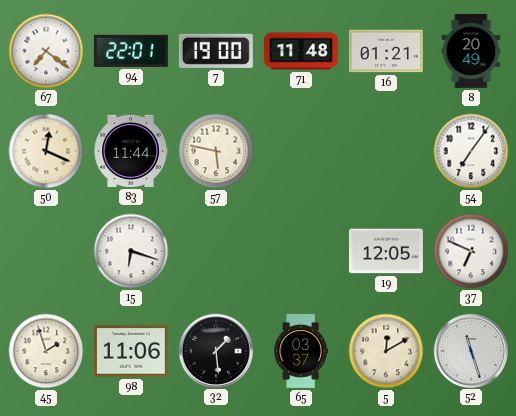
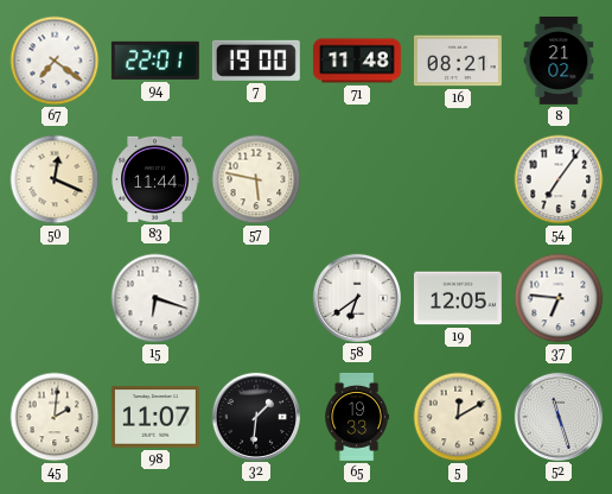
16: 01:21 -> 08:21
8: 20:49 -> 21:02
58: none -> 6:39
37: 6:49 -> 6:46
45: 1:57 -> 2:01
98: 11:06 -> 11:07
32: 1:29 -> 1:31
65: 03:37 -> 19:33
